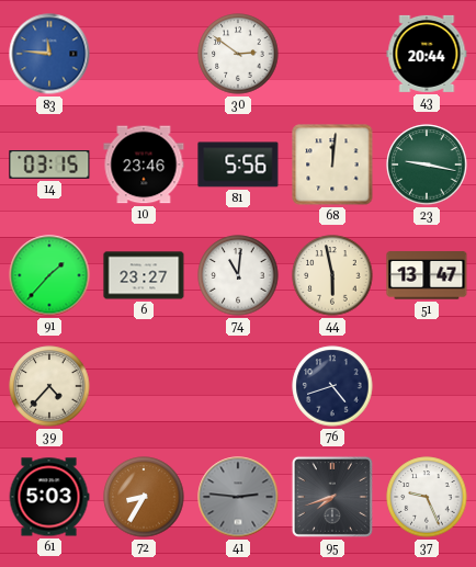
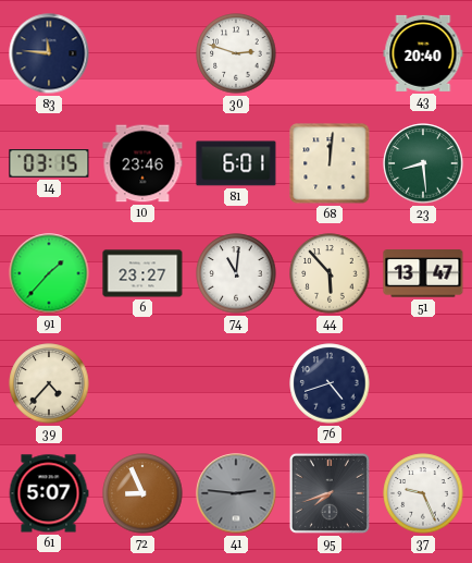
83 dial: blue -> navy
30: 2:51 -> 2:48
43: 20:44 -> 20:40
81: 5:56 -> 6:01
23: 9:17 -> 8:29
44: 5:58 -> 5:53
61: 5:03 -> 5:07
72: 8:35 -> 8:56
